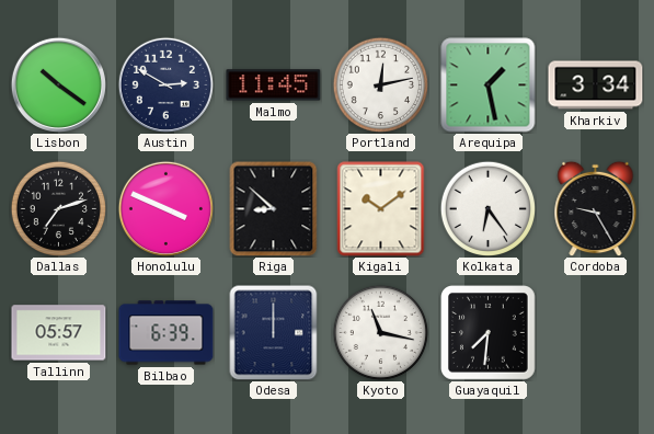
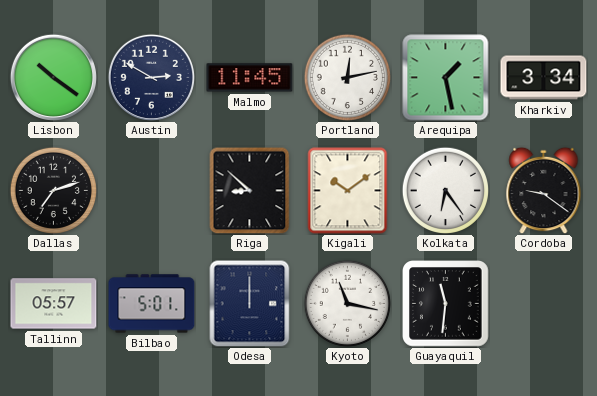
Honolulu: 3:49 -> none
Cordoba: 9:25 -> 9:21
Bilbao: 6:39 -> 5:01
Guayaquil: 7:31 -> 11:31
